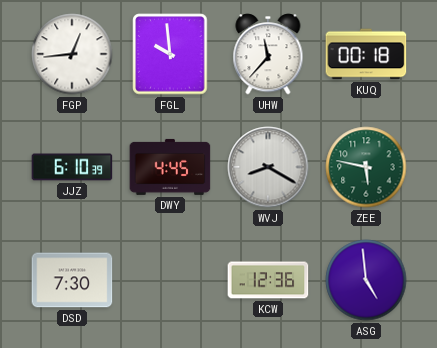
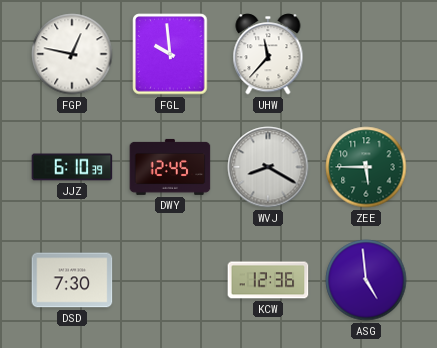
FGP: 12:44 -> 12:47
KUQ: 00:18 -> none
DWY: 4:45 -> 12:45
ZEE: 5:47 -> 5:45
